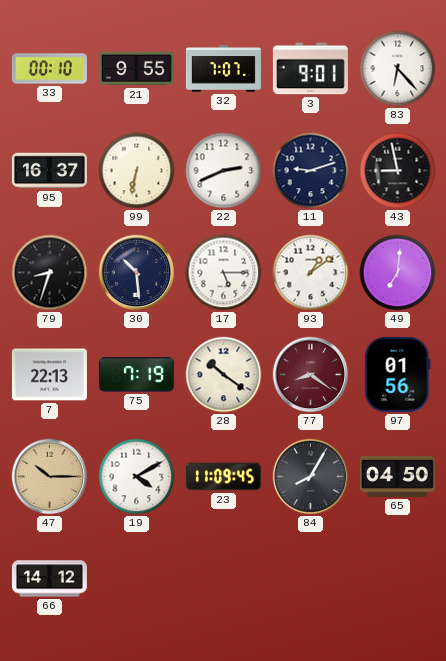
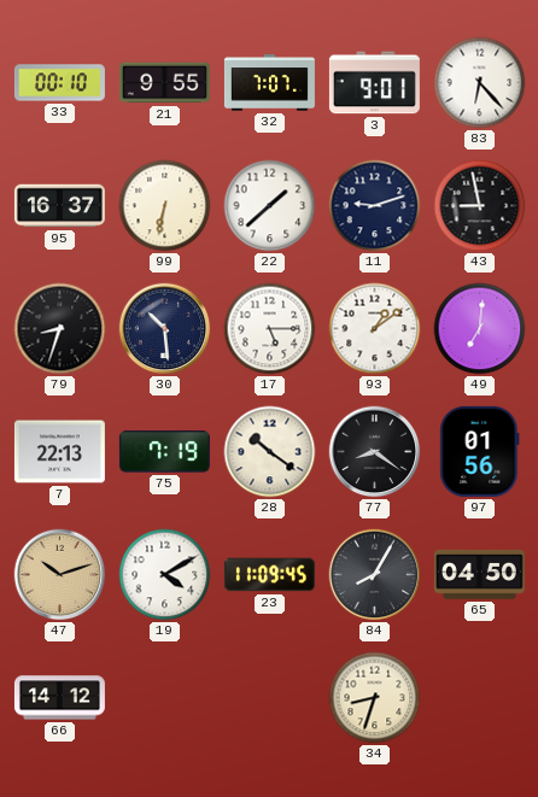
22: 2:41 -> 1:38
77 dial: burgundy -> black
47: 10:15 -> 10:12
34: none -> 8:33
